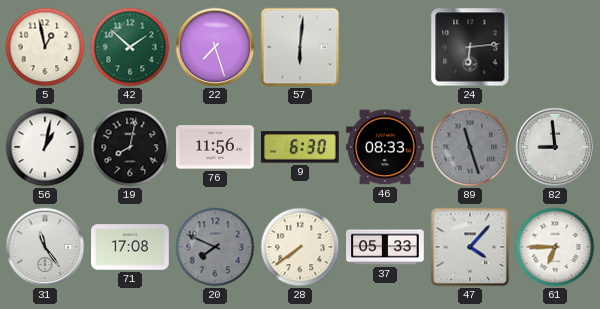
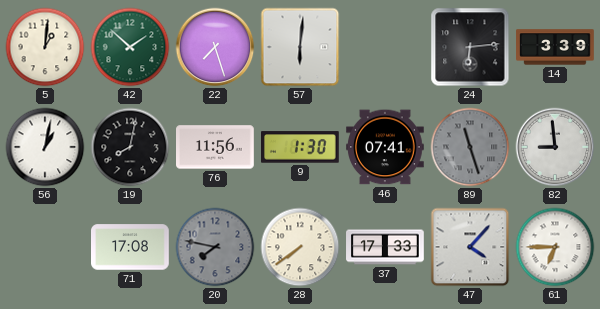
5: 12:58 -> 1:01
14: none -> 3:39
9: 6:30 -> 1:30
46: 08:33 -> 07:41
31: 11:24 -> none
20: 7:49 -> 7:47
37: 05:33 -> 17:33
